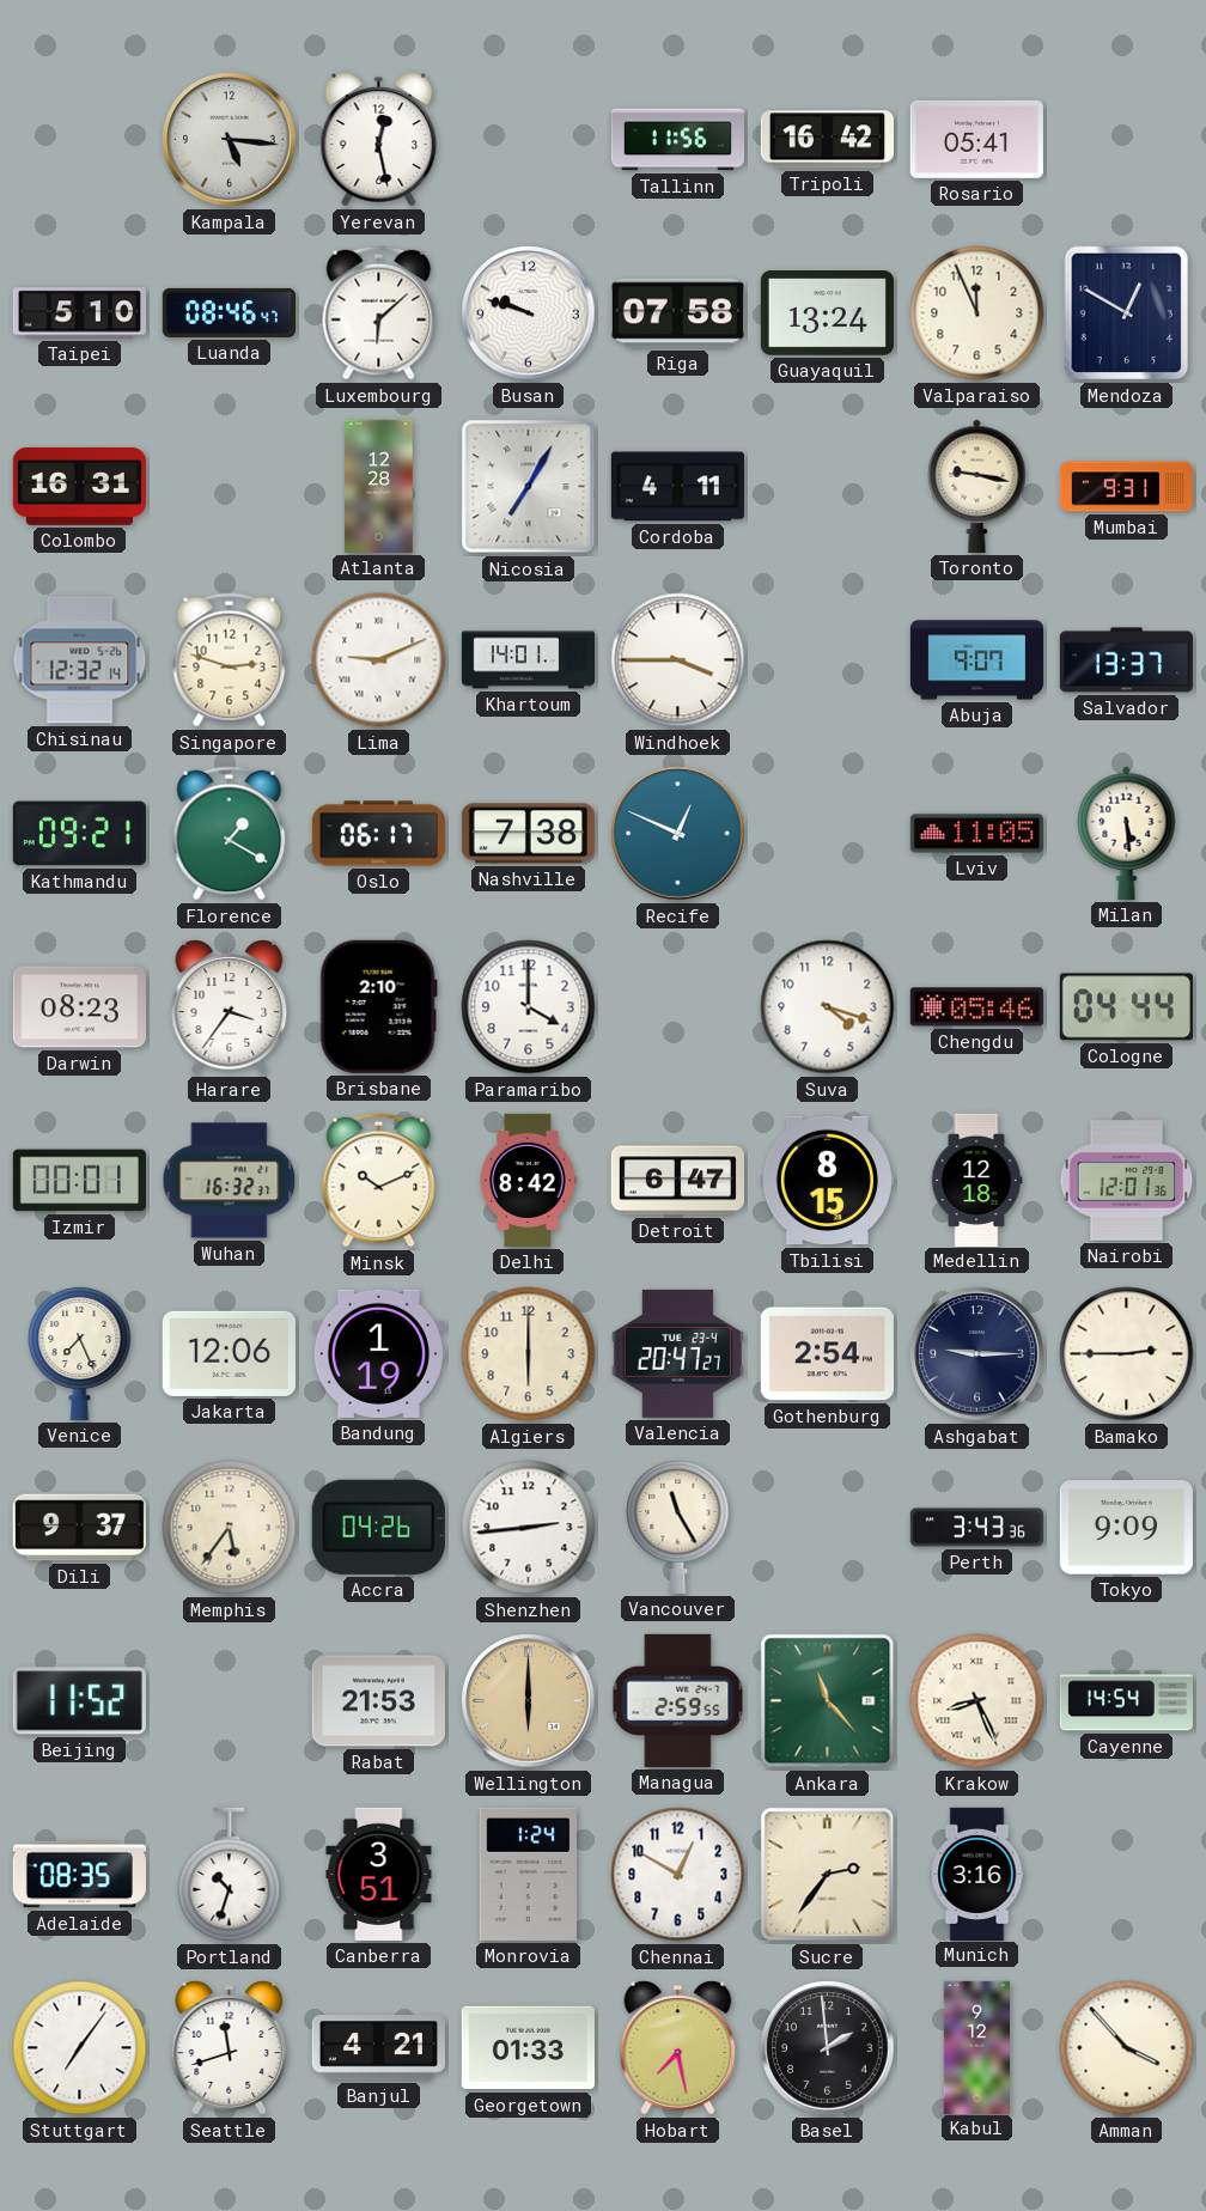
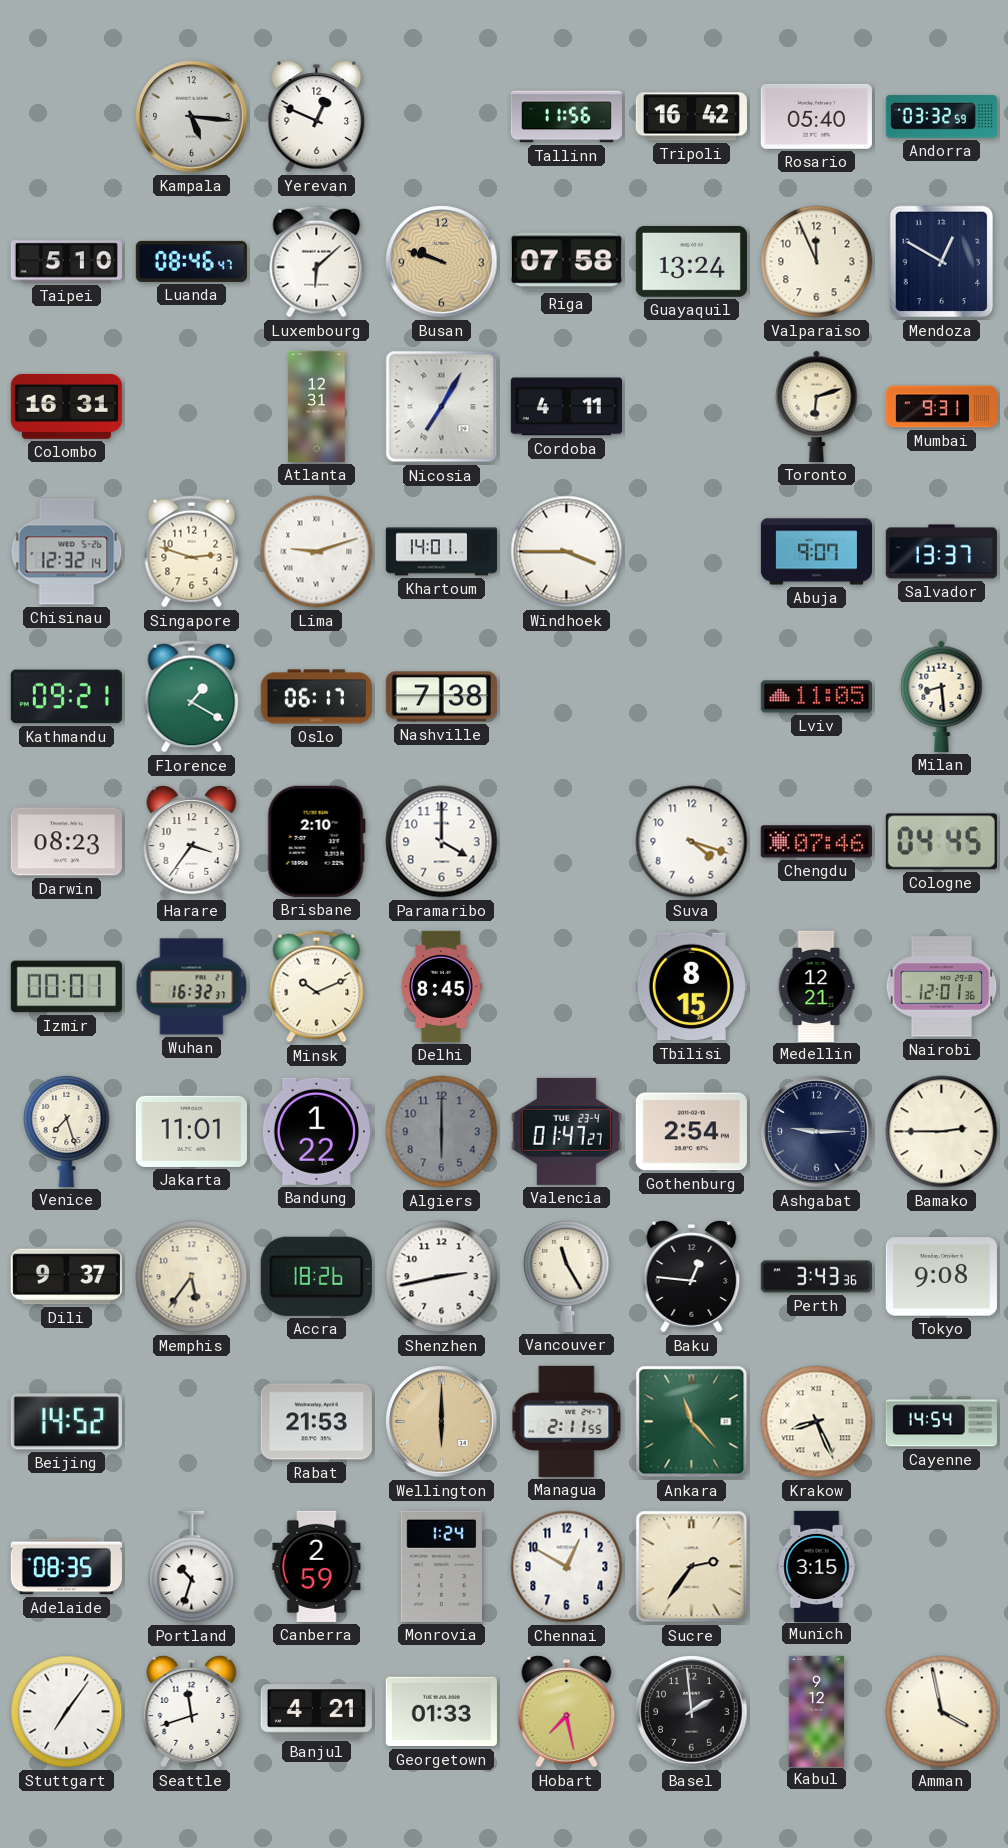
Yerevan: 12:28 -> 12:49
Rosario: 05:41 -> 05:40
Andorra: none -> 03:32
Busan dial: white -> champagne
Atlanta: 12:28 -> 12:31
Toronto: 9:17 -> 6:12
Lima: 9:11 -> 9:12
Recife: 12:49 -> none
Milan: 5:29 -> 8:29
Chengdu: 05:46 -> 07:46
Cologne: 04:44 -> 04:45
Delhi: 8:42 -> 8:45
Detroit: 6:47 -> none
Medellin: 12:18 -> 12:21
Venice: 7:26 -> 7:27
Jakarta: 12:06 -> 11:01
Bandung: 1:19 -> 1:22
Algiers dial: cream -> grey
Valencia: 20:47 -> 01:47
Accra: 04:26 -> 18:26
Shenzhen: 2:44 -> 2:43
Baku: none -> 12:46
Tokyo: 9:09 -> 9:08
Beijing: 11:52 -> 14:52
Managua: 2:59 -> 2:11
Canberra: 3:51 -> 2:59
Munich: 3:16 -> 3:15
Amman: 3:53 -> 3:58
